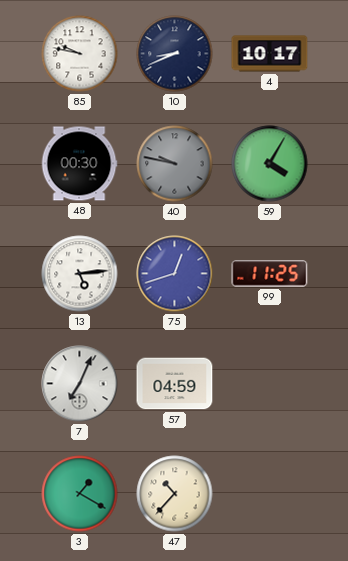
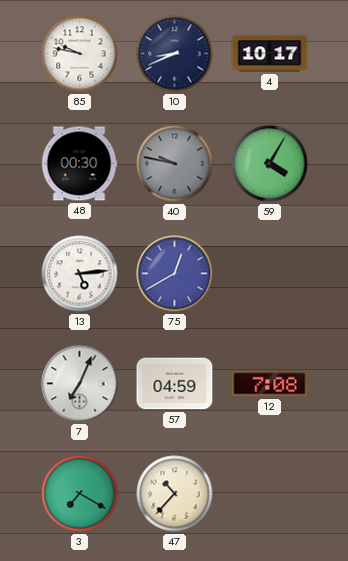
75: 12:42 -> 12:40
99: 11:25 -> none
12: none -> 7:08
3: 1:20 -> 7:20
